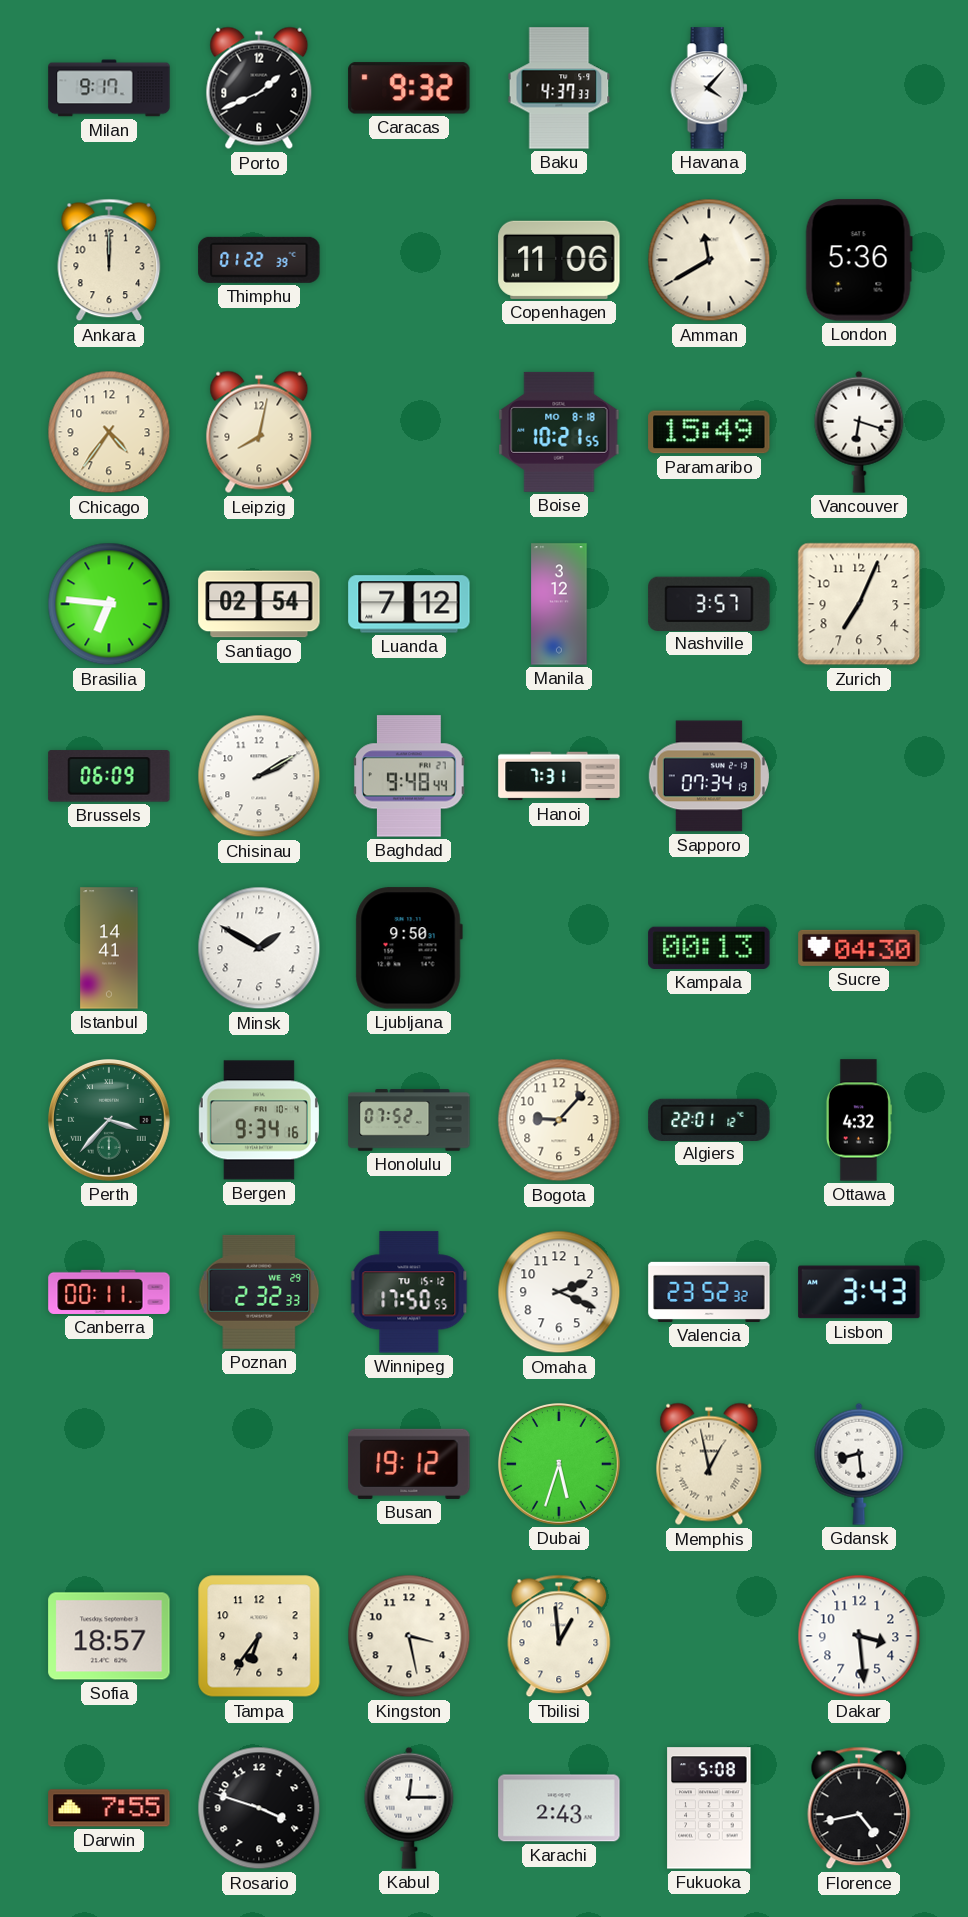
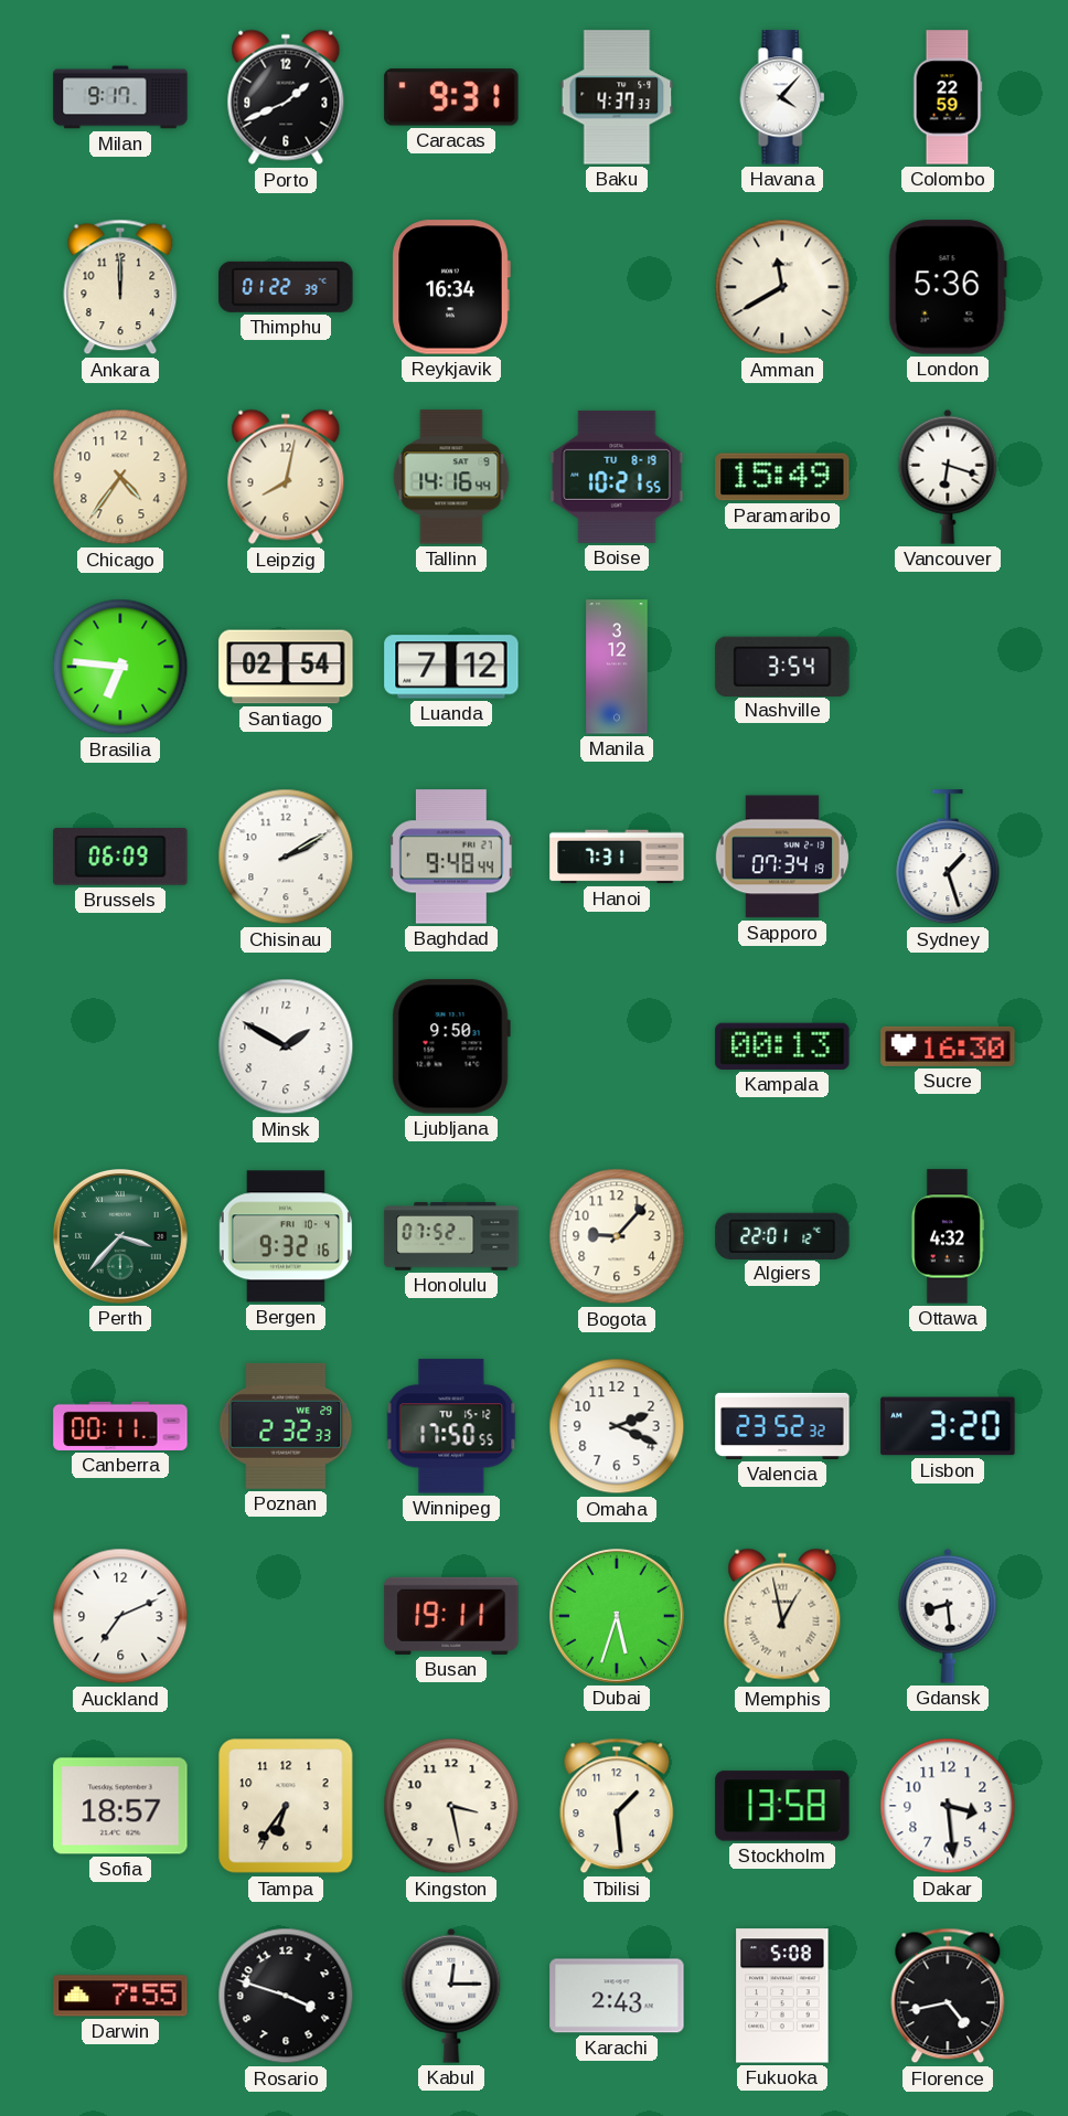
Caracas: 9:32 -> 9:31
Colombo: none -> 22:59
Reykjavik: none -> 16:34
Copenhagen: 11:06 -> none
Tallinn: none -> 14:16
Boise date: MO 8-18 -> TU 8-19
Nashville: 3:57 -> 3:54
Zurich: 7:04 -> none
Sydney: none -> 1:27
Istanbul: 14:41 -> none
Sucre: 04:30 -> 16:30
Bergen: 9:34 -> 9:32
Lisbon: 3:43 -> 3:20
Auckland: none -> 7:11
Busan: 19:12 -> 19:11
Tbilisi: 12:59 -> 1:29
Stockholm: none -> 13:58
